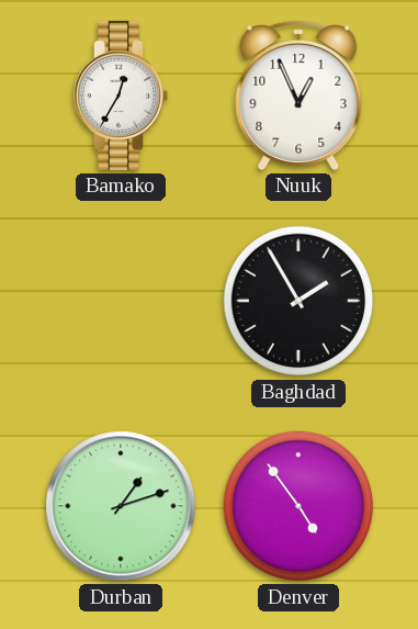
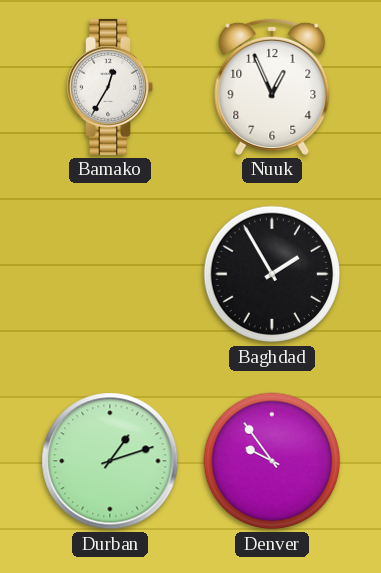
Denver: 4:54 -> 9:54
